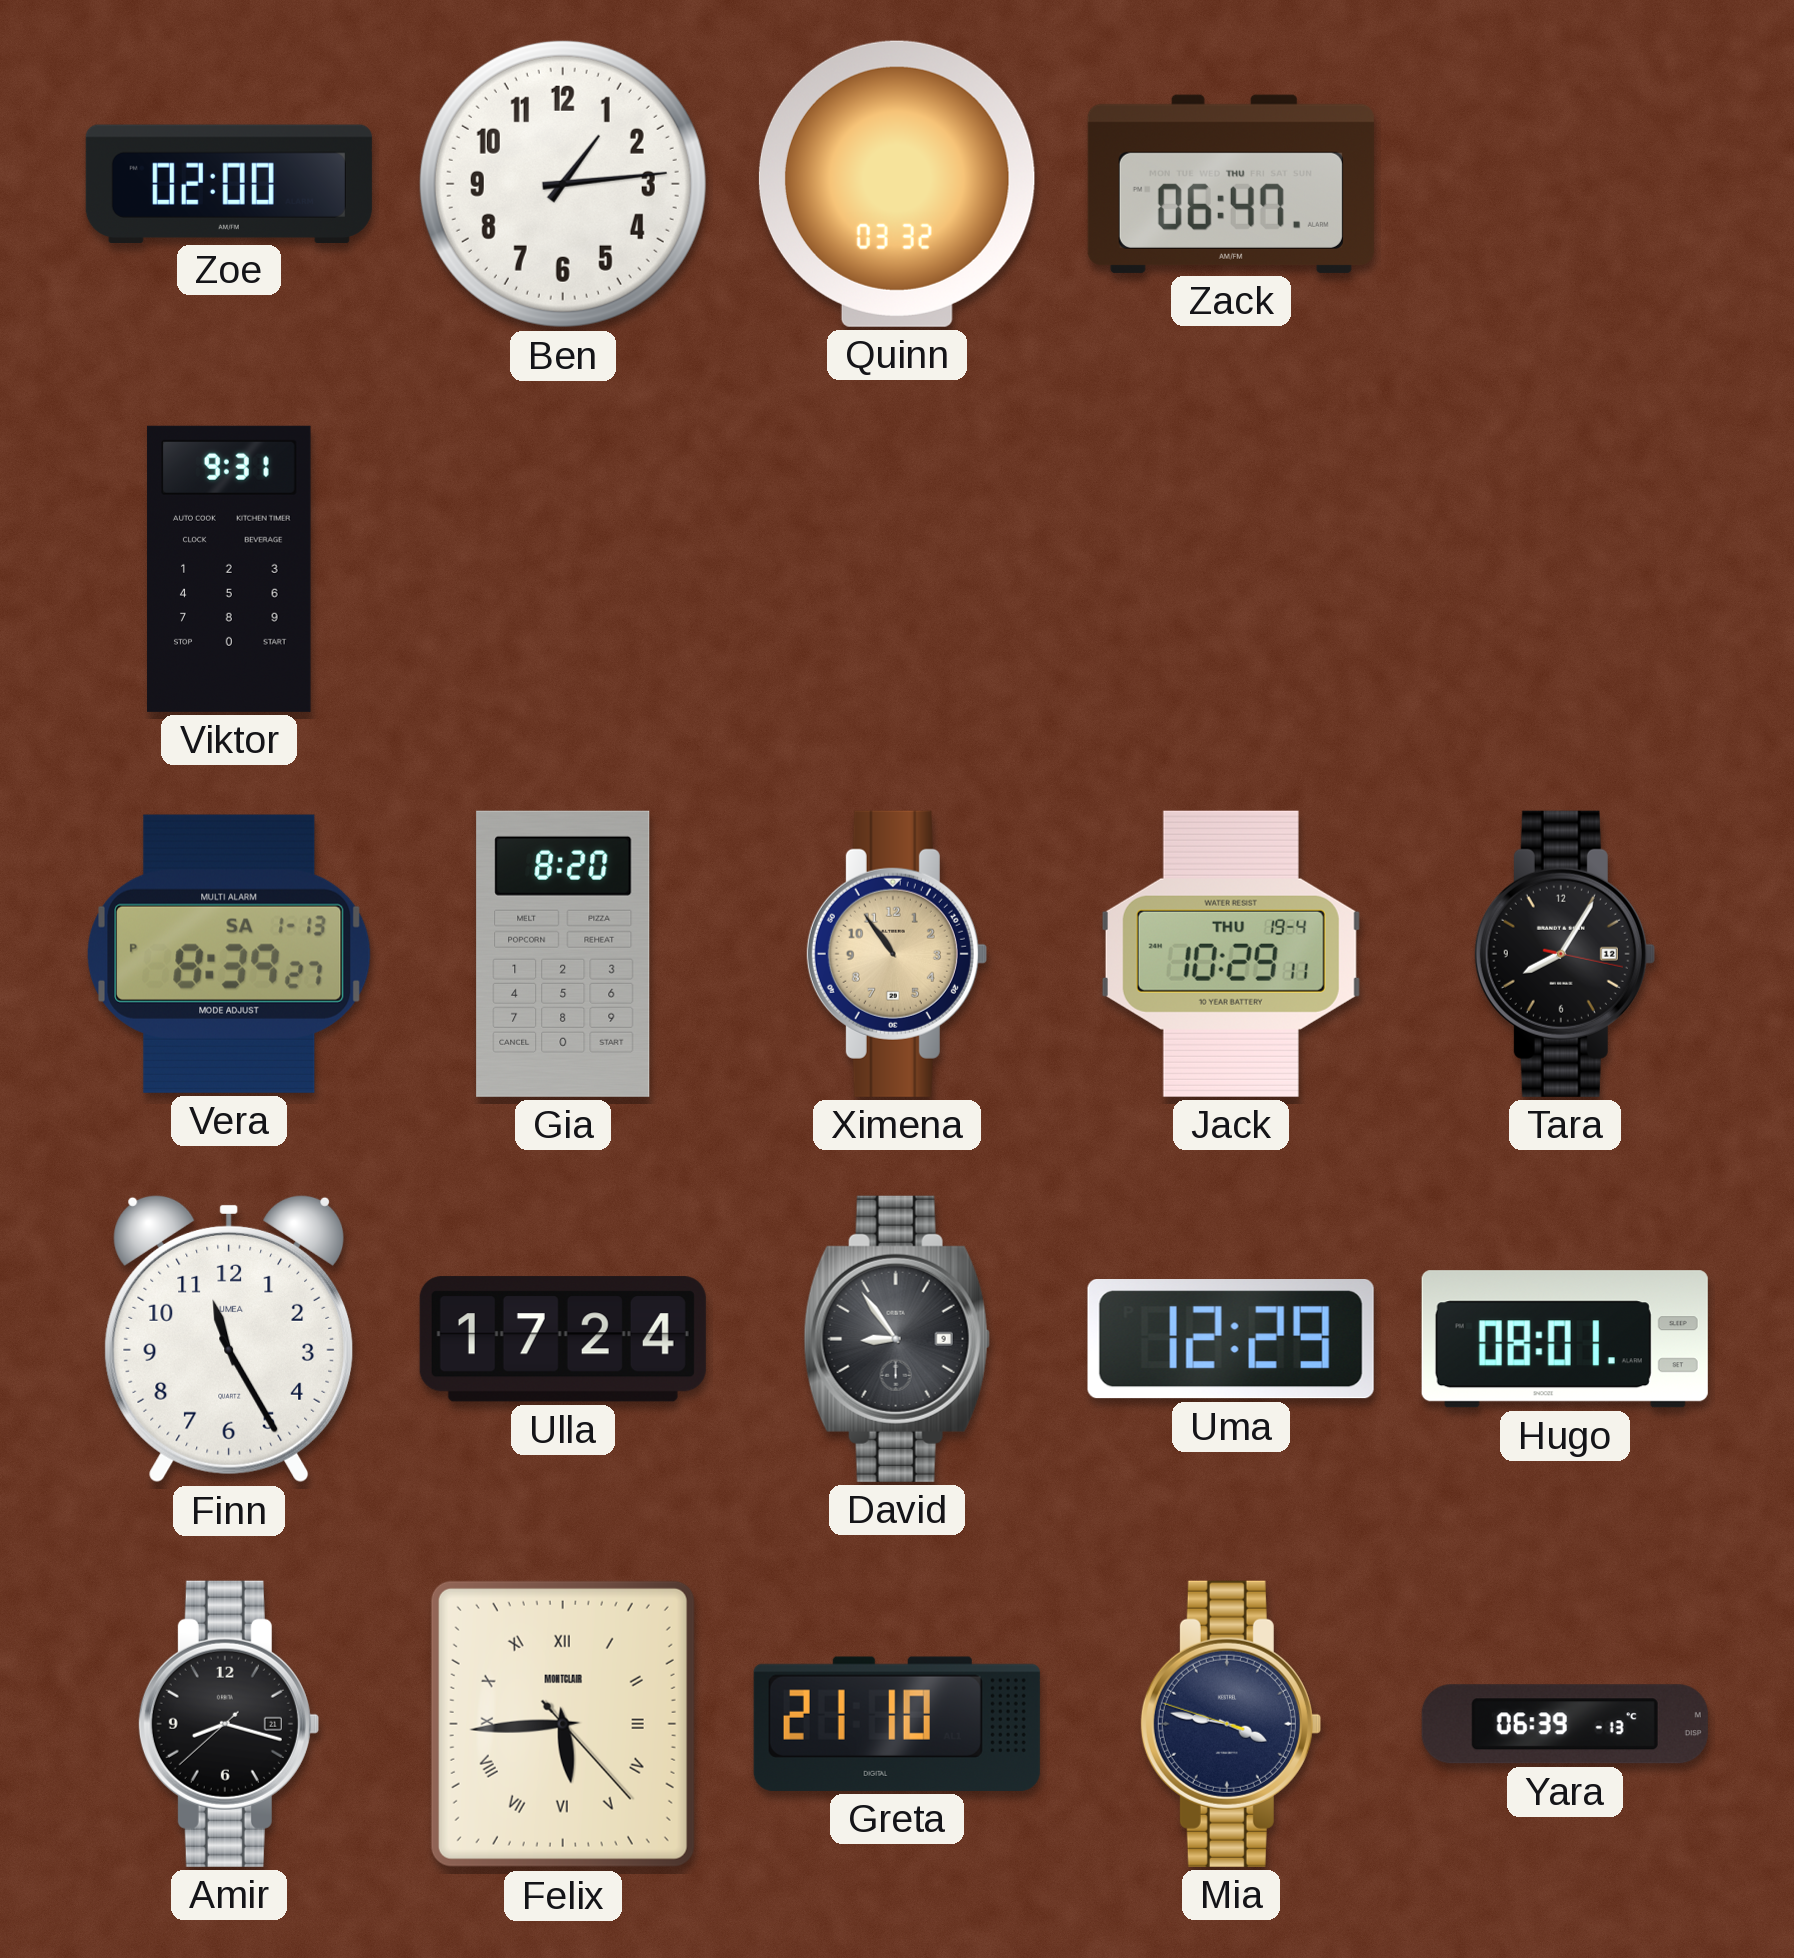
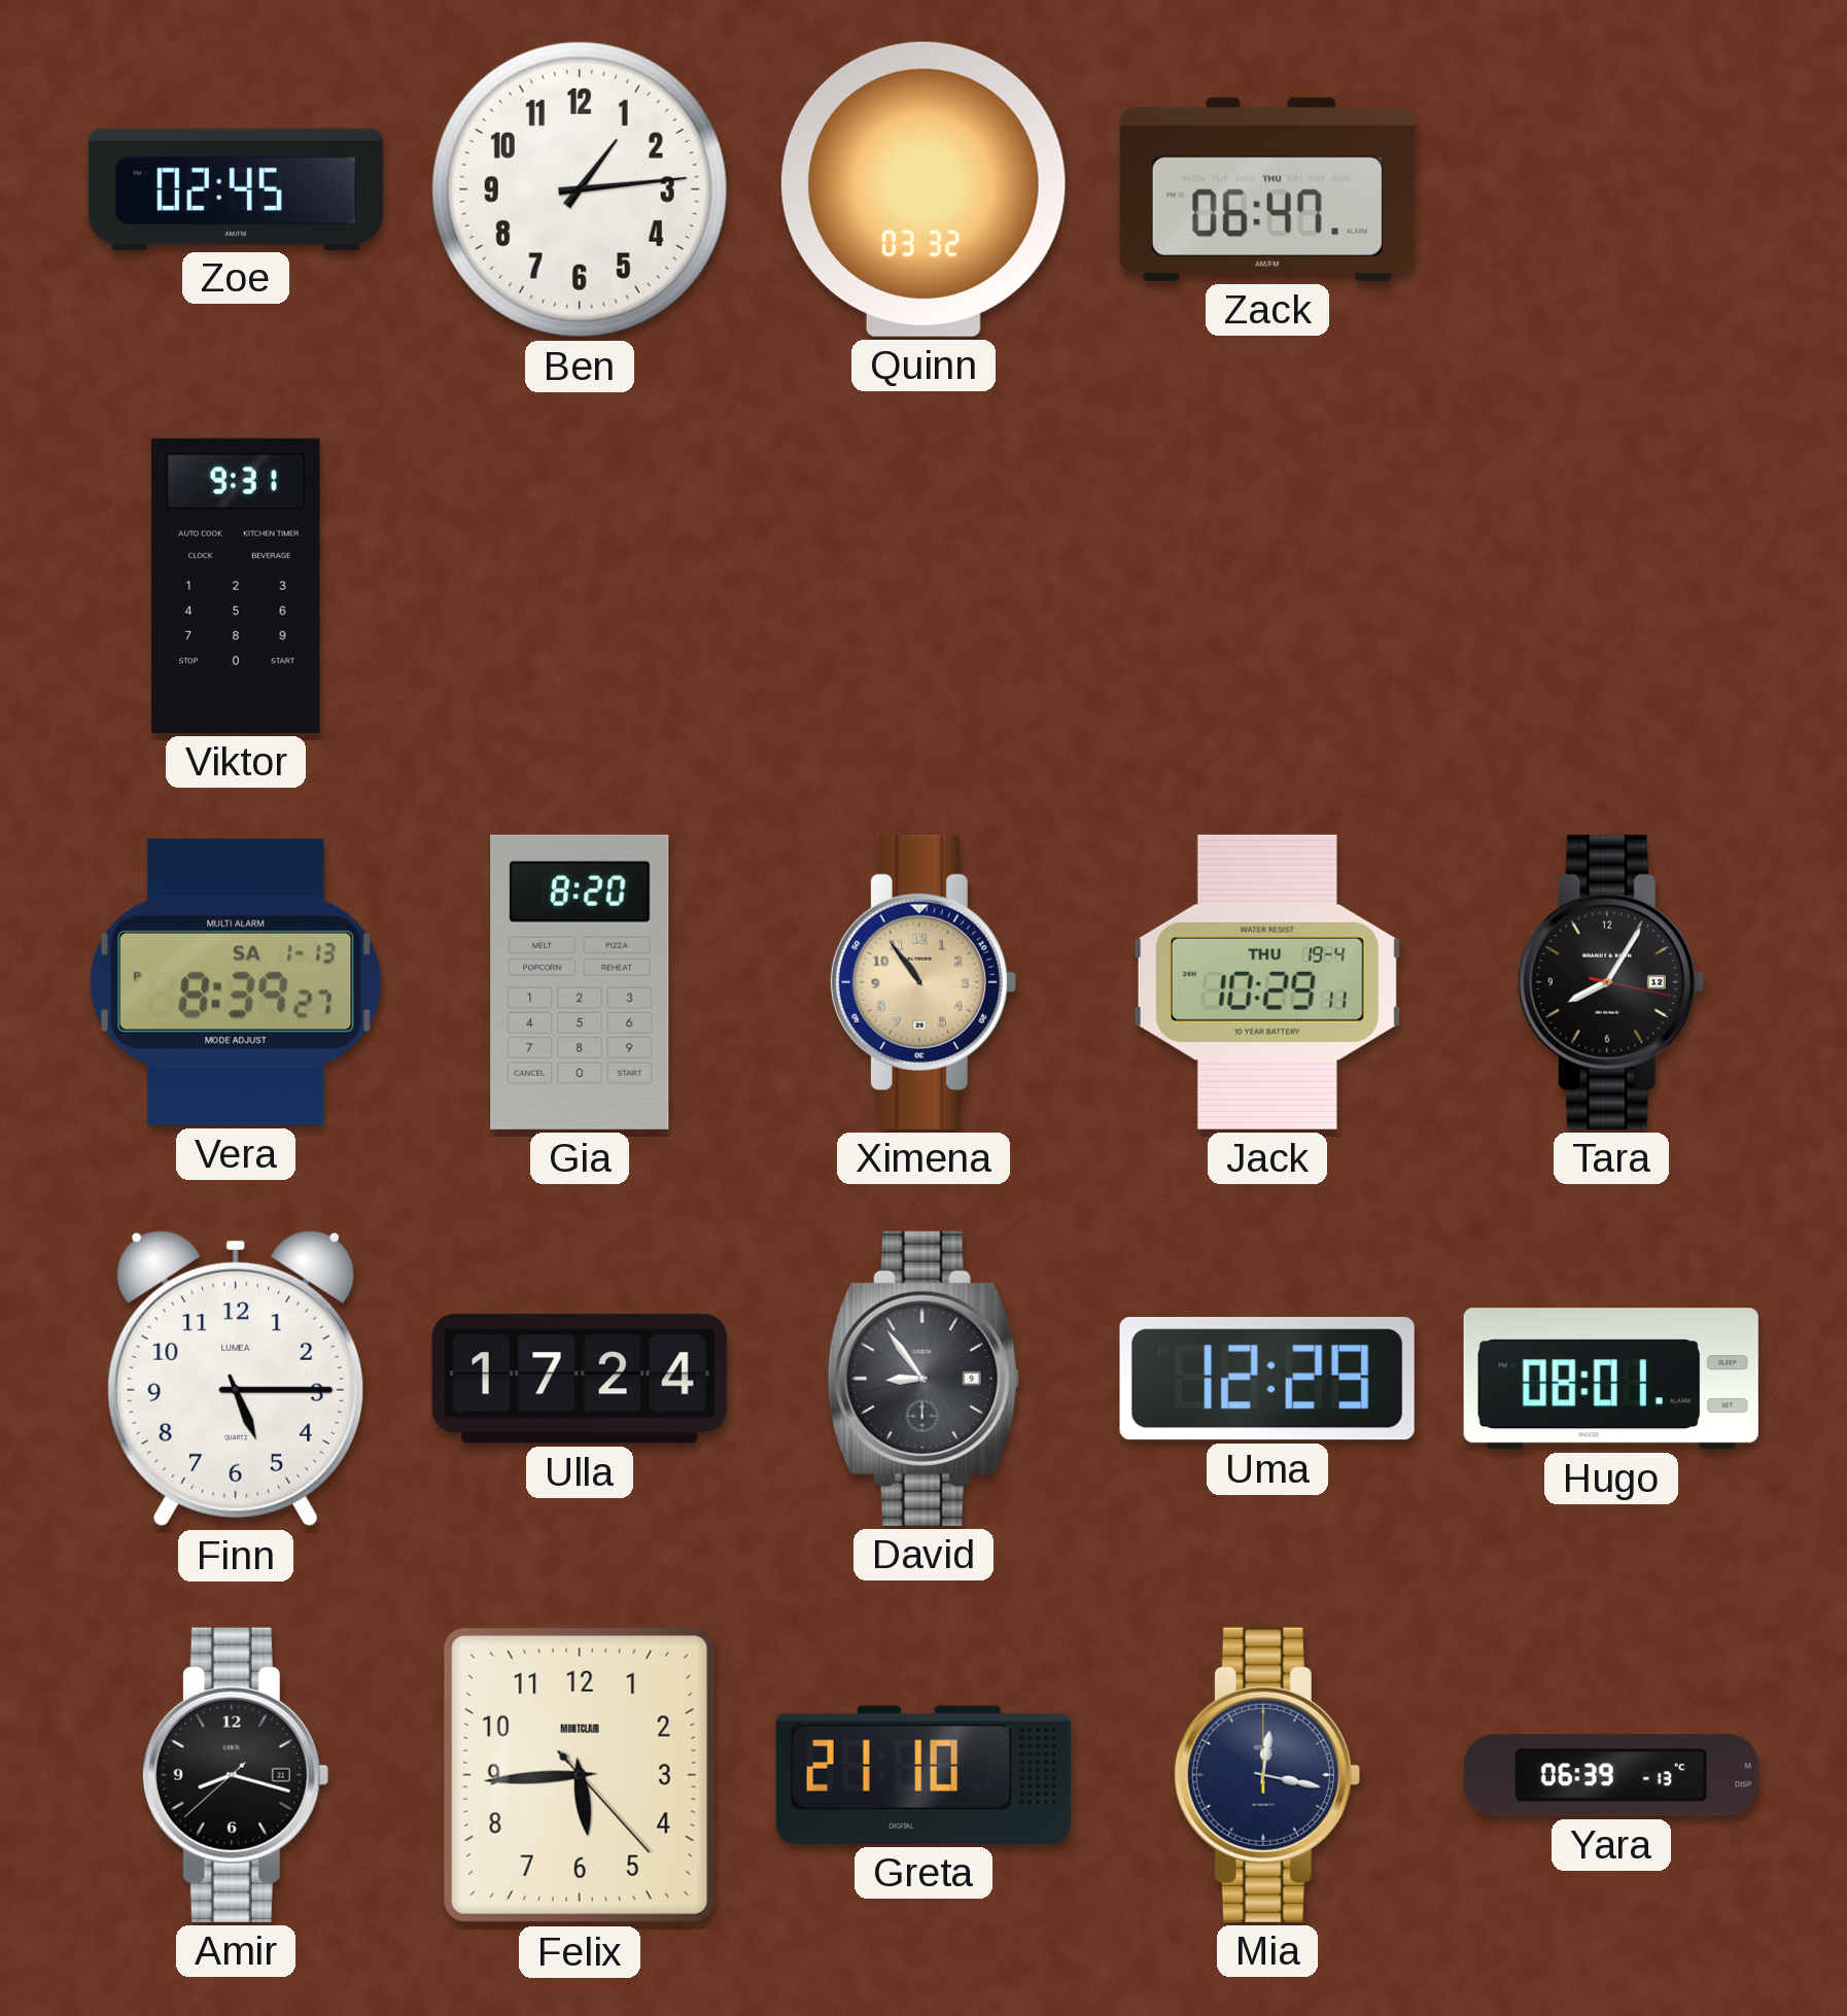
Zoe: 02:00 -> 02:45
Finn: 11:25 -> 5:15
Felix numerals: Roman -> Arabic
Mia: 3:46 -> 12:17
